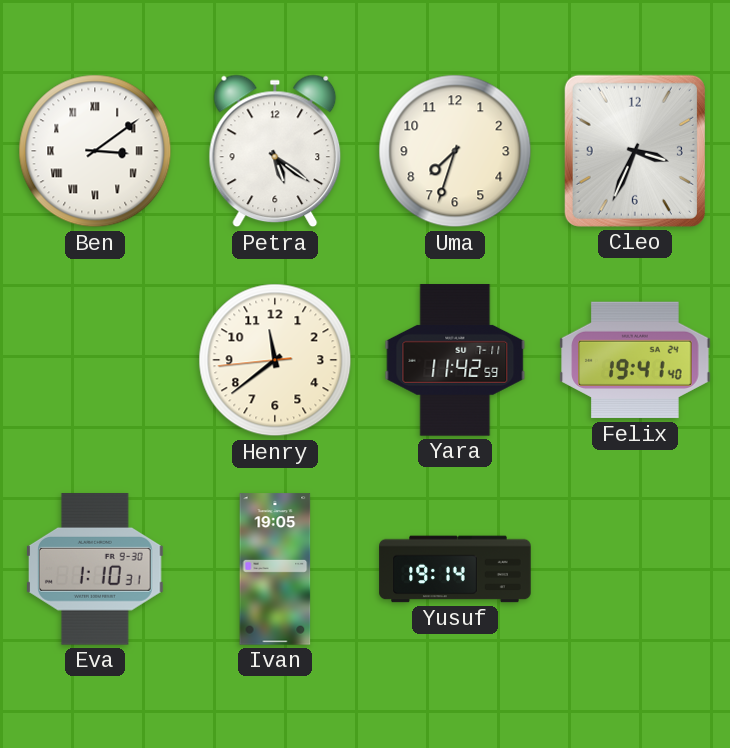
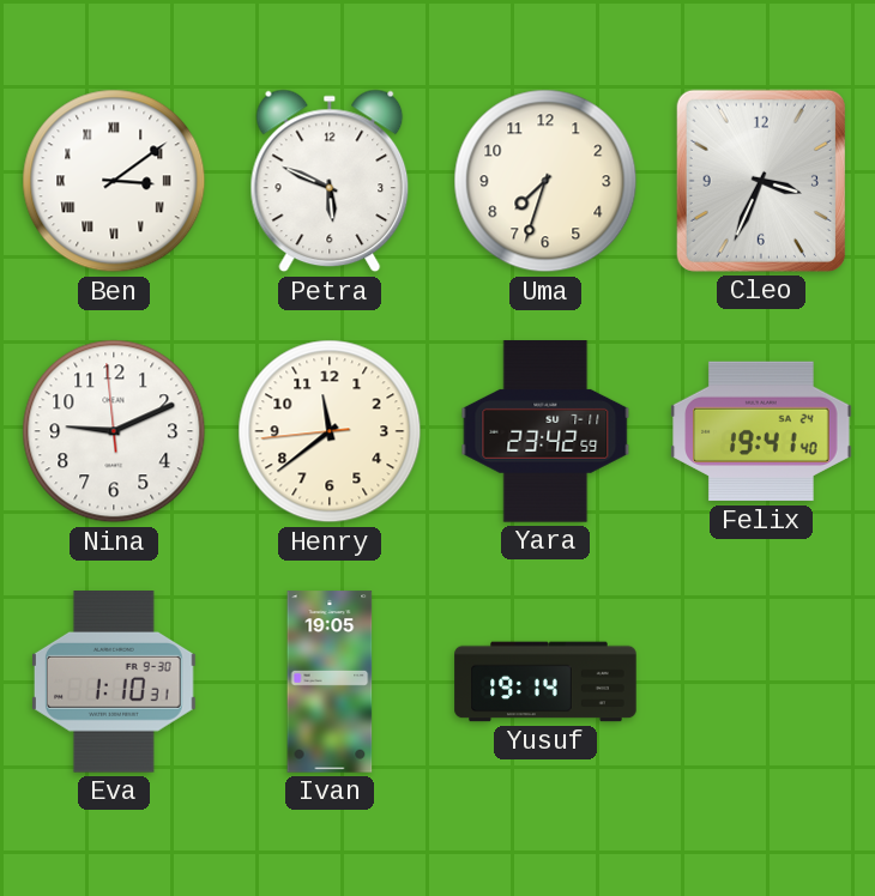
Petra: 5:21 -> 5:49
Nina: none -> 9:10
Yara: 11:42 -> 23:42
